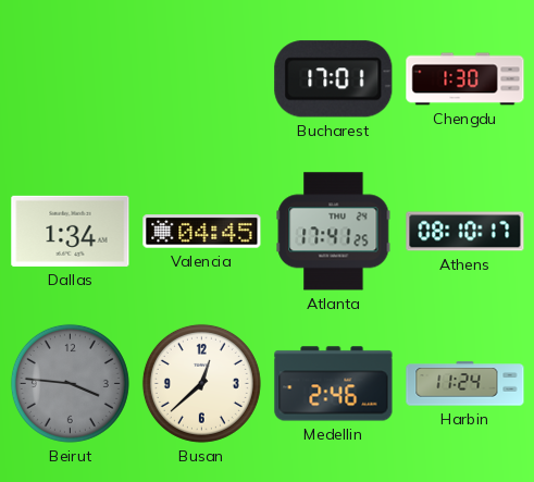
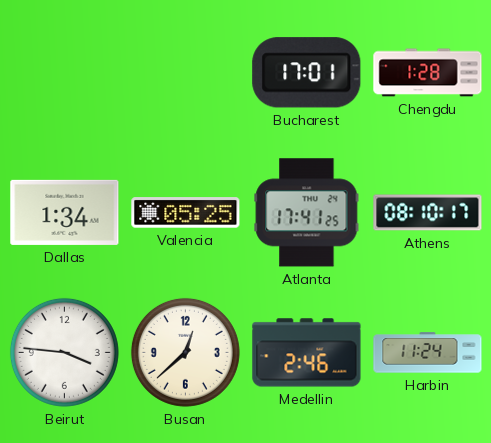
Chengdu: 1:30 -> 1:28
Valencia: 04:45 -> 05:25
Beirut dial: grey -> white
